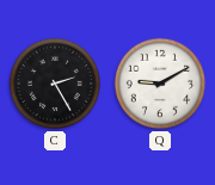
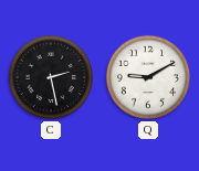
C: 2:25 -> 2:28
